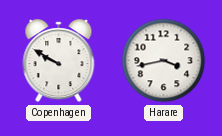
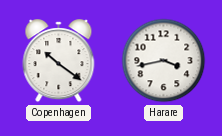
Copenhagen: 9:50 -> 10:21
